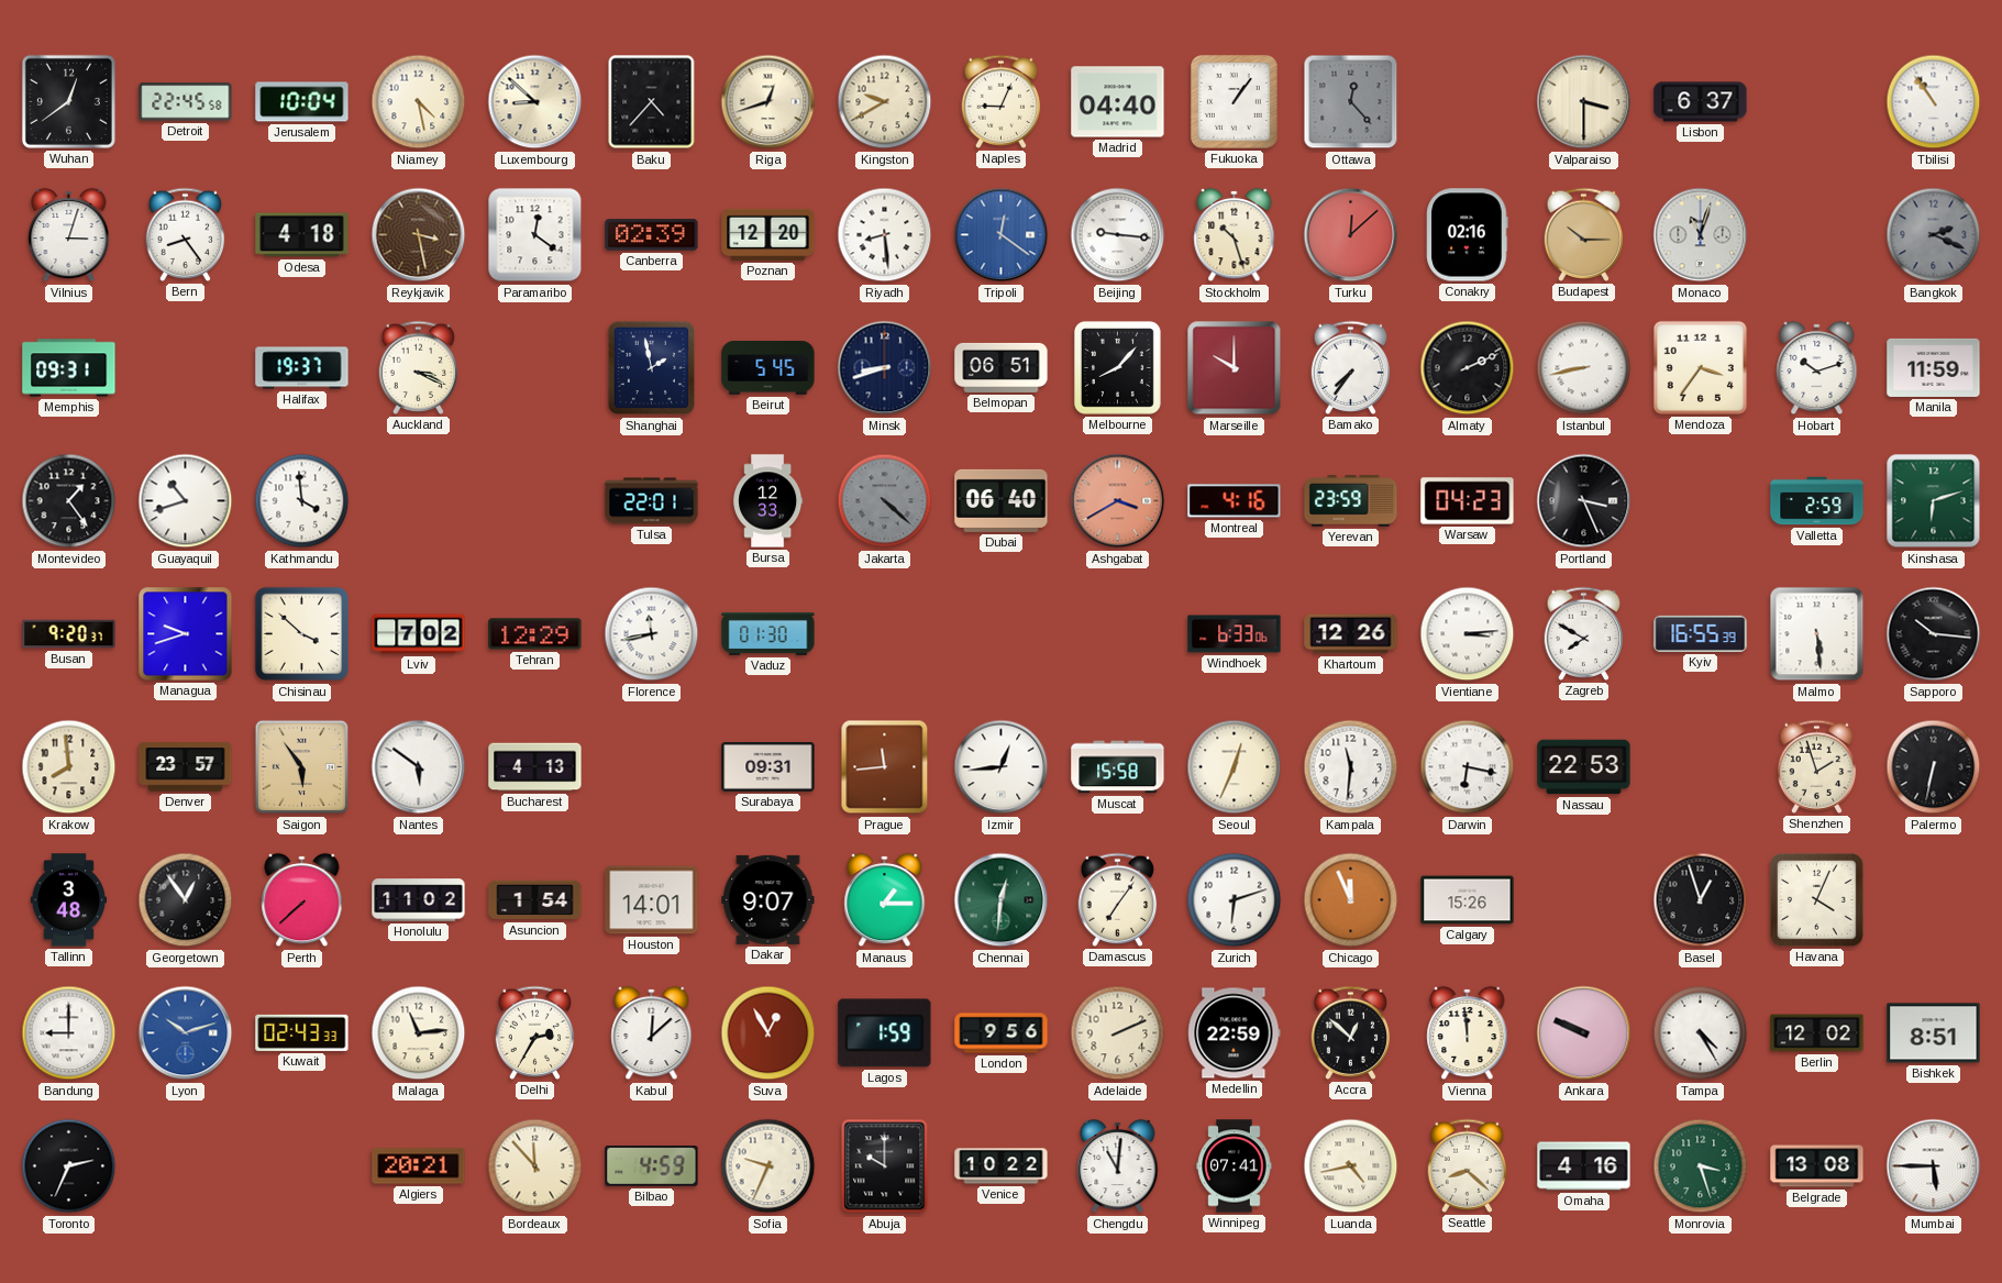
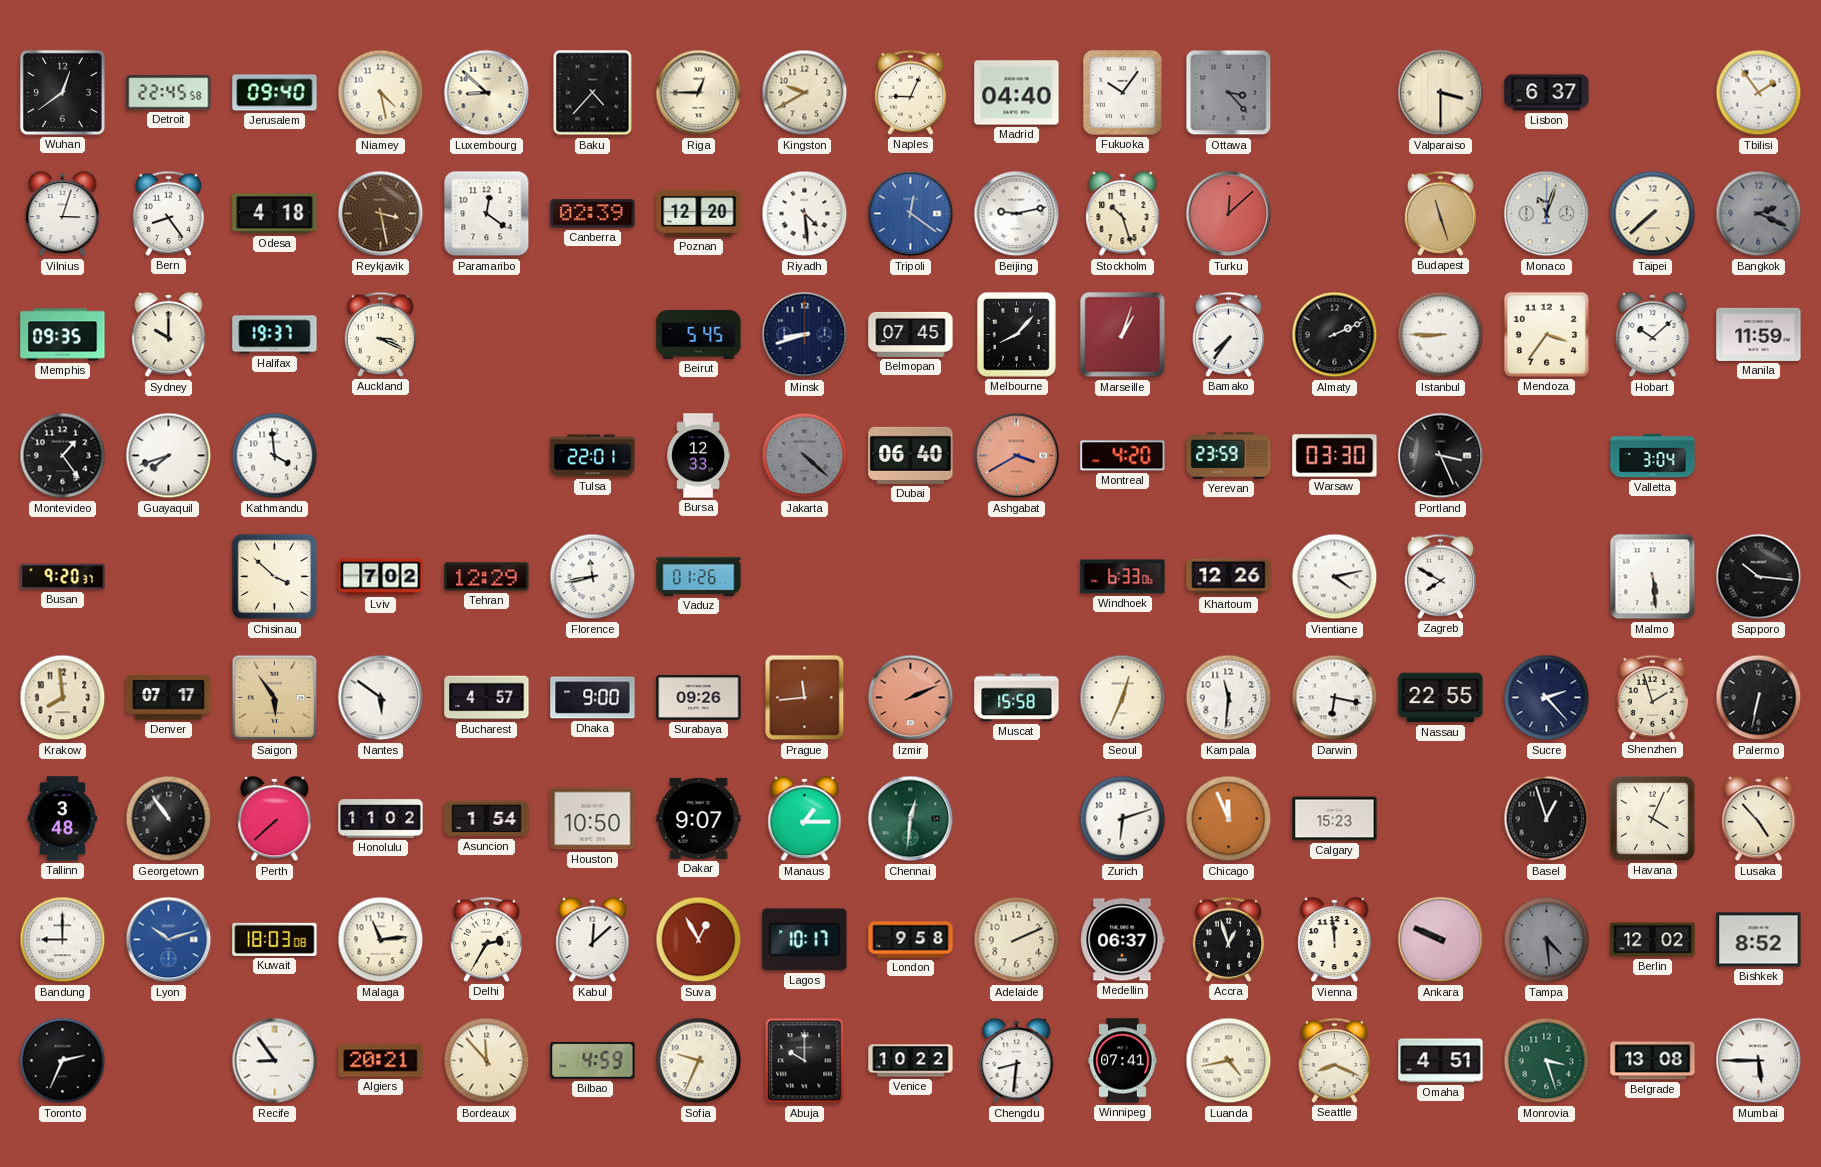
Jerusalem: 10:04 -> 09:40
Riga: 12:42 -> 12:45
Fukuoka: 1:06 -> 10:06
Ottawa: 12:23 -> 3:23
Tbilisi: 10:54 -> 1:54
Riyadh: 8:29 -> 4:29
Beijing: 9:16 -> 9:13
Conakry: 02:16 -> none
Budapest: 10:15 -> 11:27
Taipei: none -> 7:38
Memphis: 09:31 -> 09:35
Sydney: none -> 10:00
Shanghai: 1:58 -> none
Belmopan: 06:51 -> 07:45
Marseille: 10:00 -> 1:03
Istanbul: 8:43 -> 8:45
Hobart: 10:12 -> 10:08
Guayaquil: 10:42 -> 7:42
Montreal: 4:16 -> 4:20
Warsaw: 04:23 -> 03:30
Valletta: 2:59 -> 3:04
Kinshasa: 6:12 -> none
Managua: 9:42 -> none
Vaduz: 01:30 -> 01:26
Vientiane: 3:14 -> 4:13
Kyiv: 16:55 -> none
Denver: 23:57 -> 07:17
Bucharest: 4:13 -> 4:57
Dhaka: none -> 9:00
Surabaya: 09:31 -> 09:26
Izmir: 12:44 -> 2:11
Izmir dial: white -> salmon
Nassau: 22:53 -> 22:55
Sucre: none -> 2:23
Georgetown: 12:54 -> 10:54
Houston: 14:01 -> 10:50
Damascus: 7:06 -> none
Calgary: 15:26 -> 15:23
Lusaka: none -> 4:53
Kuwait: 02:43 -> 18:03
Lagos: 1:59 -> 10:17
London: 9:56 -> 9:58
Medellin: 22:59 -> 06:37
Accra: 12:52 -> 12:57
Tampa: 4:25 -> 4:29
Tampa dial: white -> grey
Bishkek: 8:51 -> 8:52
Recife: none -> 8:54
Chengdu: 11:01 -> 8:31
Seattle: 8:22 -> 8:19
Omaha: 4:16 -> 4:51
